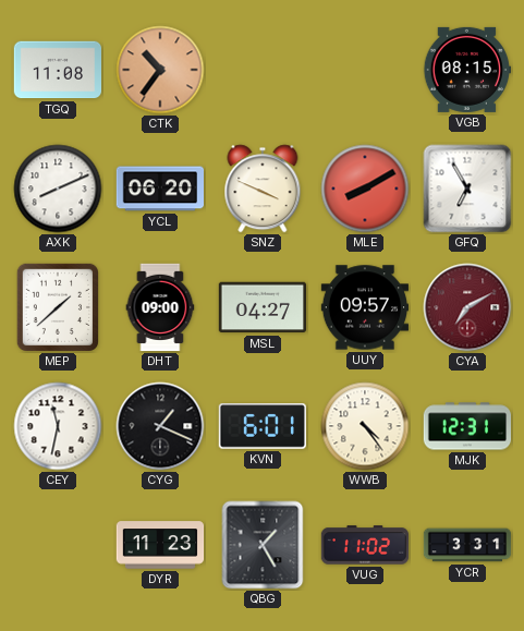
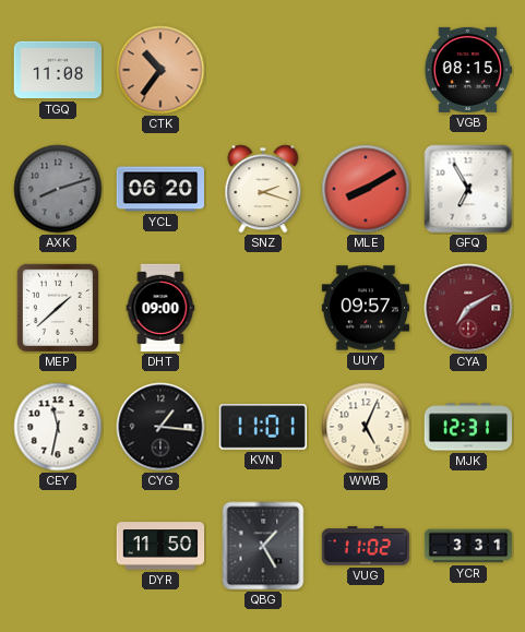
AXK: 8:11 -> 8:12
AXK dial: white -> grey
SNZ: 3:49 -> 2:18
MSL: 04:27 -> none
CYG: 1:19 -> 1:16
KVN: 6:01 -> 11:01
WWB: 4:24 -> 5:04
DYR: 11:23 -> 11:50
